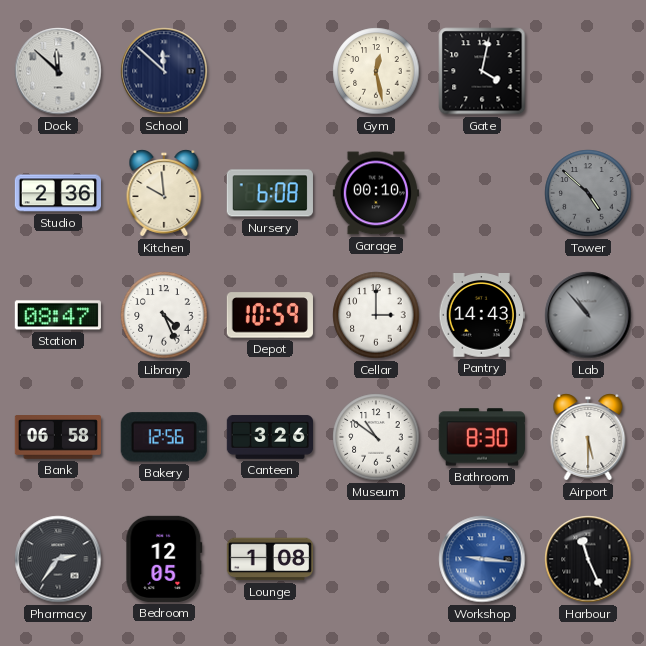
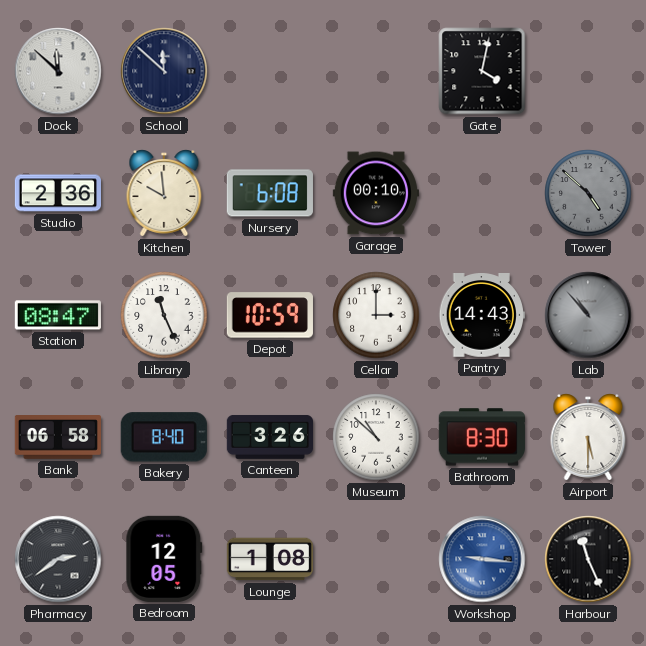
Gym: 12:28 -> none
Library: 4:26 -> 11:26
Bakery: 12:56 -> 8:40
Museum: 10:51 -> 10:52
Pharmacy: 2:36 -> 2:39
